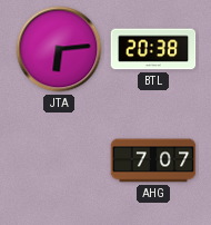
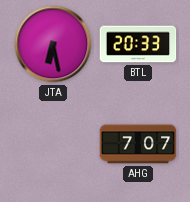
JTA: 6:14 -> 6:28
BTL: 20:38 -> 20:33
